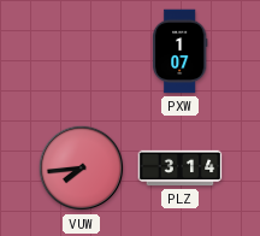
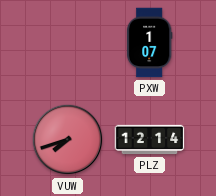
VUW: 7:44 -> 7:42
PLZ: 3:14 -> 12:14
